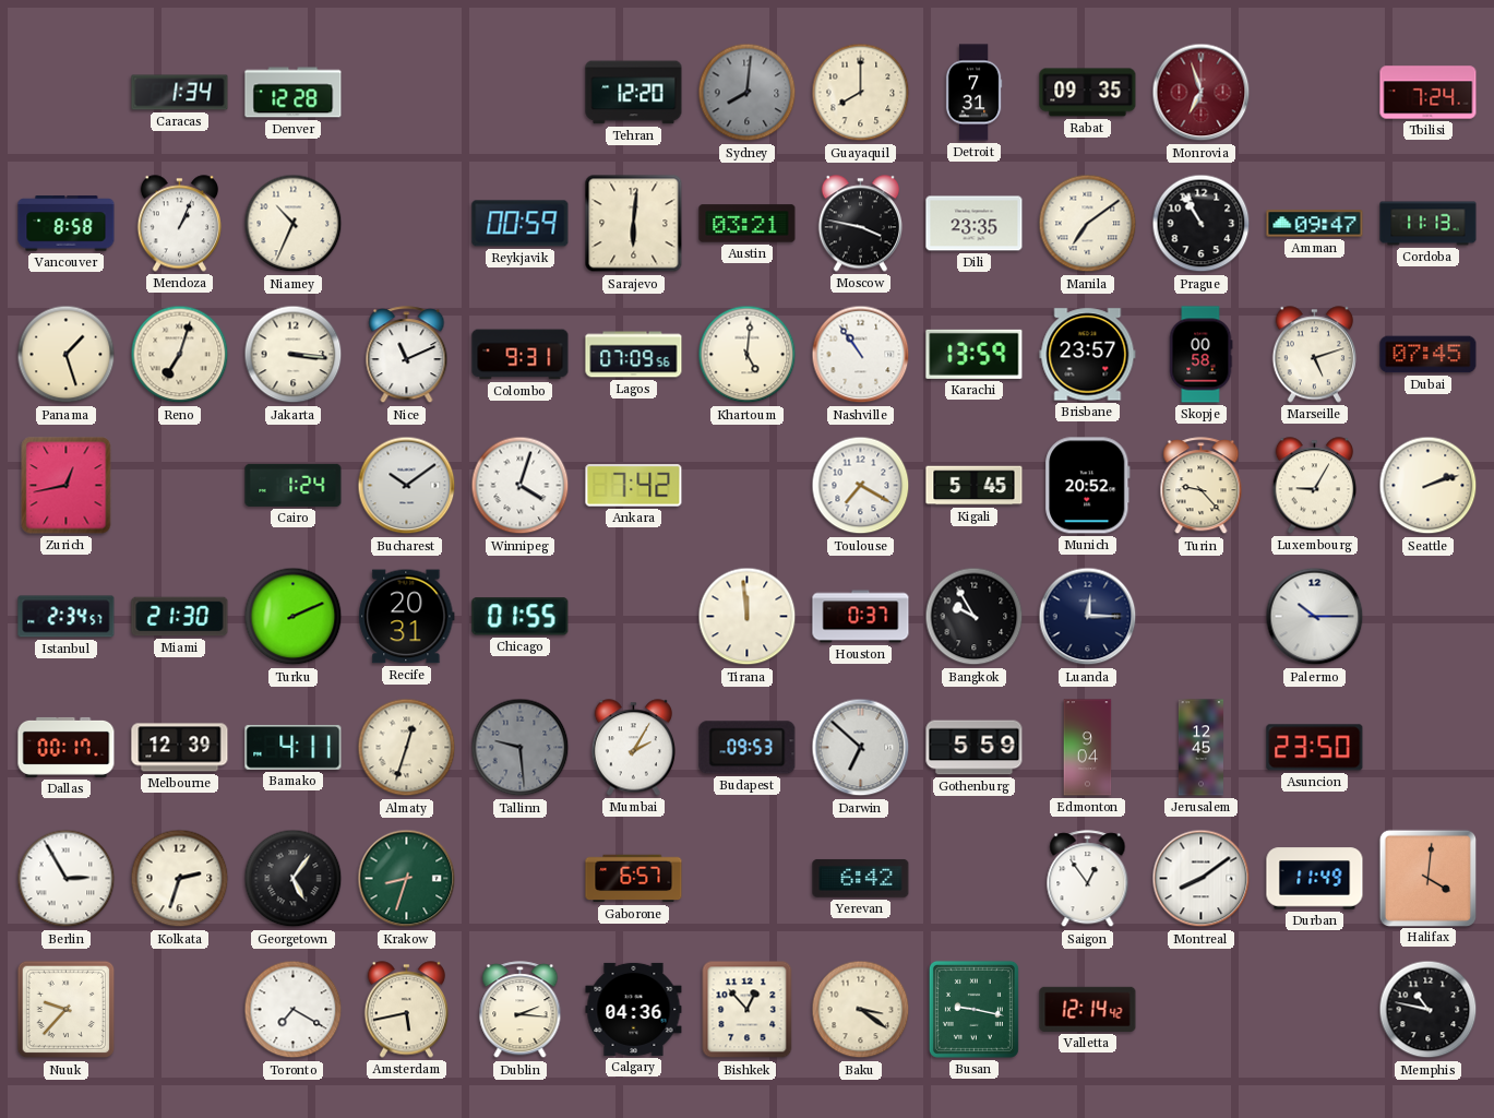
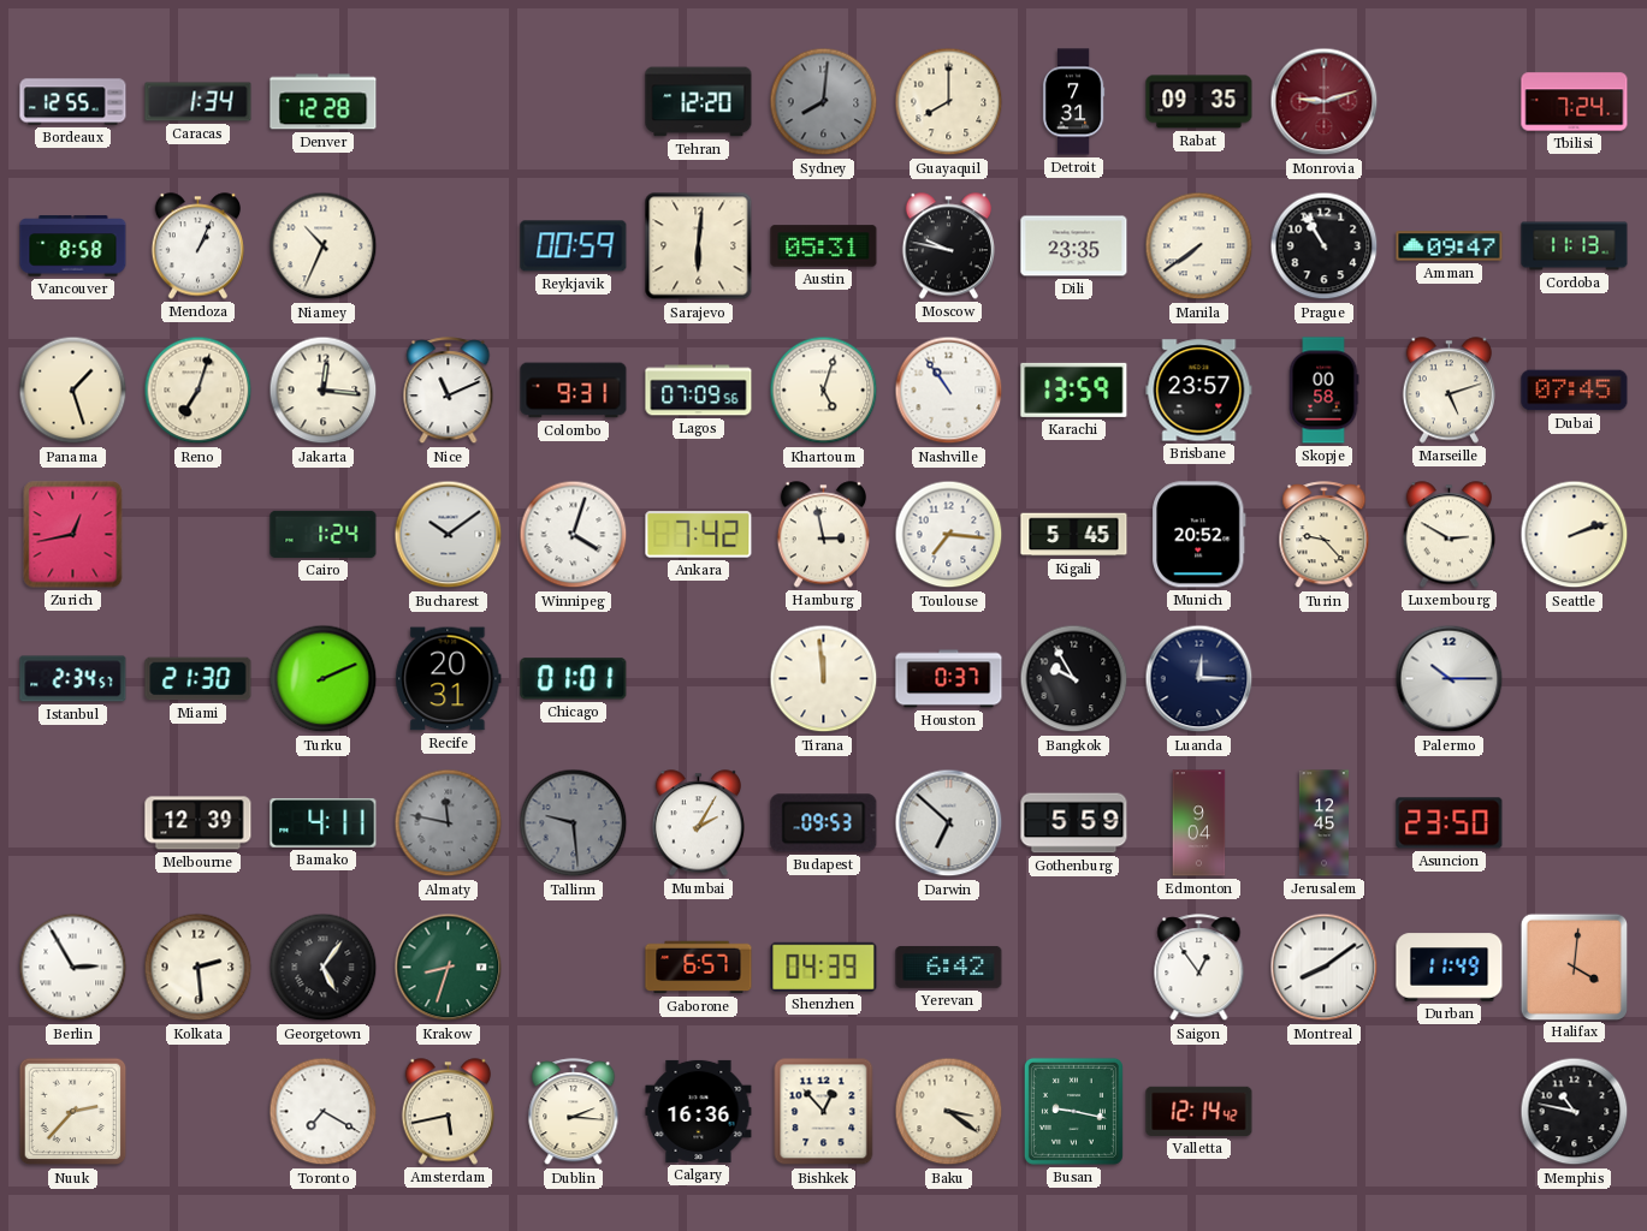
Bordeaux: none -> 12:55
Monrovia: 6:57 -> 9:12
Austin: 03:21 -> 05:31
Moscow: 3:47 -> 9:47
Manila: 7:09 -> 7:39
Jakarta: 3:16 -> 12:16
Khartoum: 5:01 -> 5:03
Hamburg: none -> 2:58
Toulouse: 7:20 -> 7:16
Luxembourg: 9:05 -> 2:50
Chicago: 01:55 -> 01:01
Dallas: 00:17 -> none
Almaty: 12:33 -> 11:47
Almaty dial: cream -> grey
Kolkata: 2:33 -> 2:29
Shenzhen: none -> 04:39
Nuuk: 9:37 -> 2:37
Calgary: 04:36 -> 16:36
